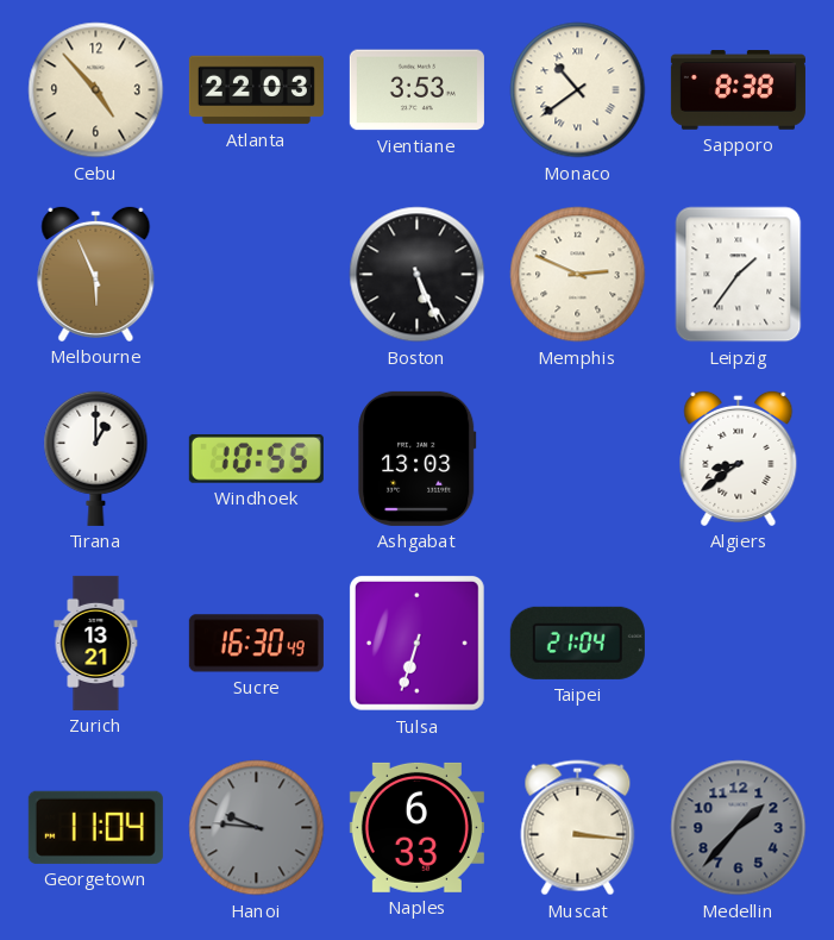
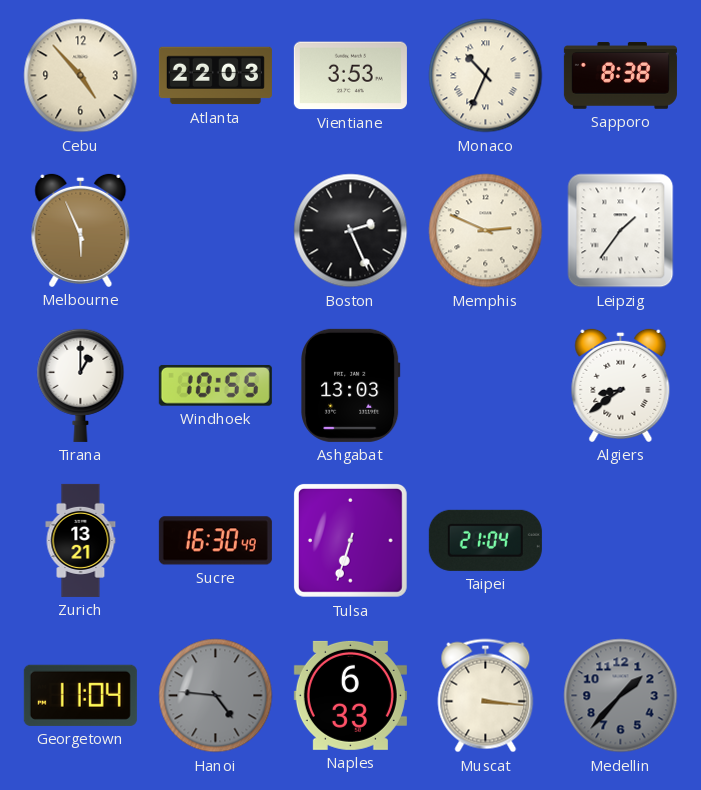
Monaco: 10:39 -> 10:34
Boston: 5:26 -> 2:26
Hanoi: 9:46 -> 4:46
